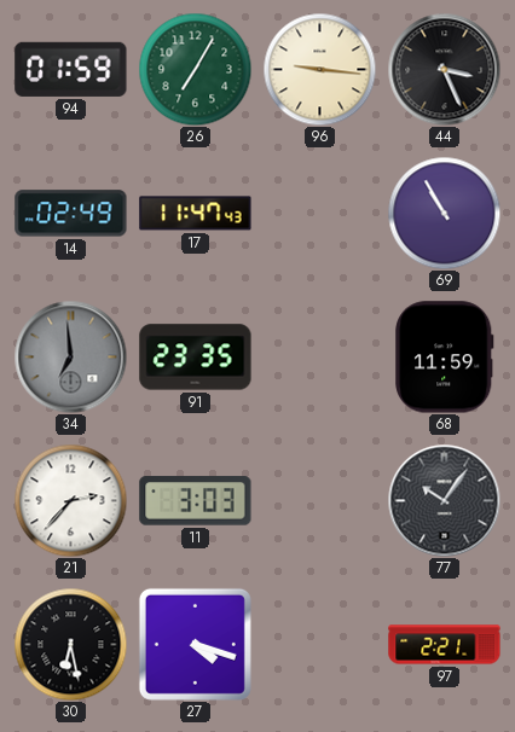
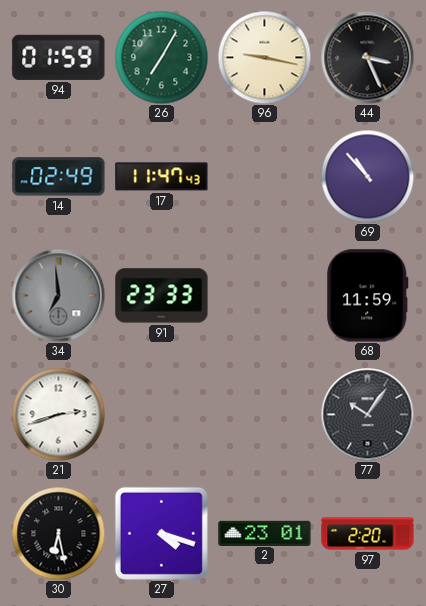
96: 9:16 -> 9:17
69: 10:55 -> 10:53
91: 23:35 -> 23:33
21: 2:37 -> 2:42
11: 3:03 -> none
2: none -> 23:01
97: 2:21 -> 2:20
